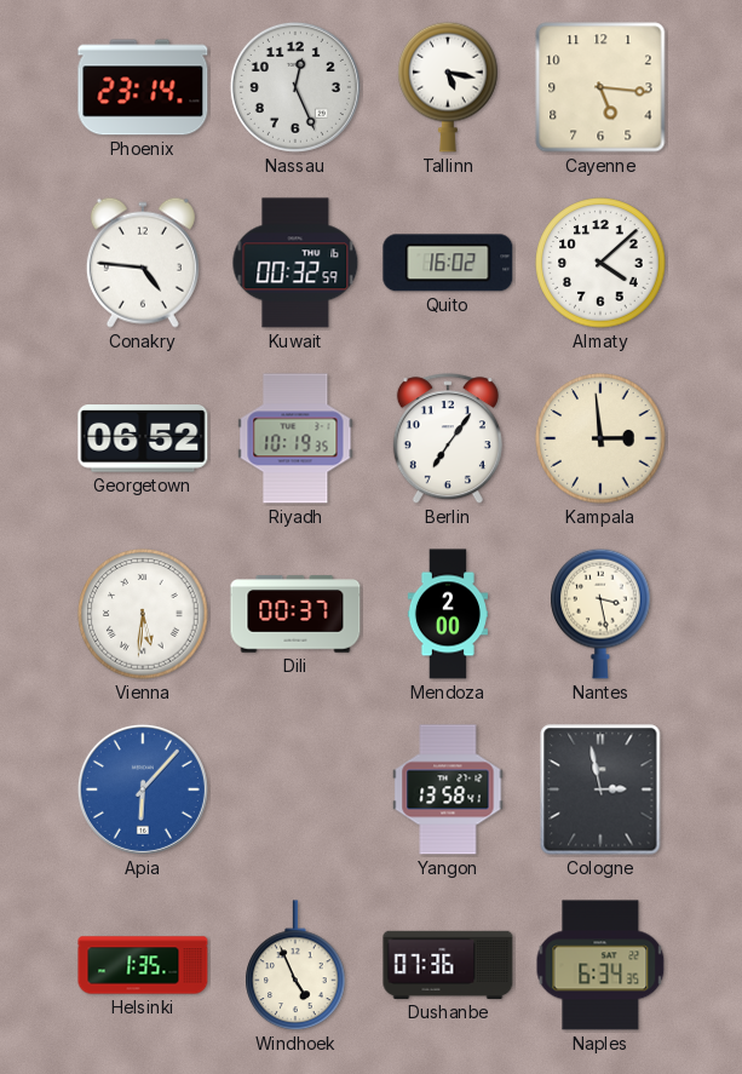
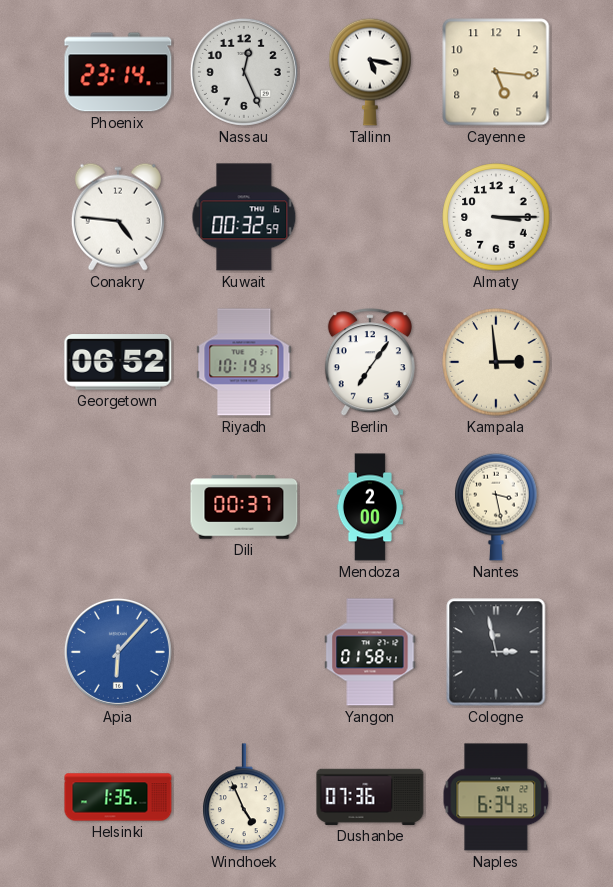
Quito: 16:02 -> none
Almaty: 4:08 -> 3:15
Vienna: 5:31 -> none
Yangon: 13:58 -> 01:58
